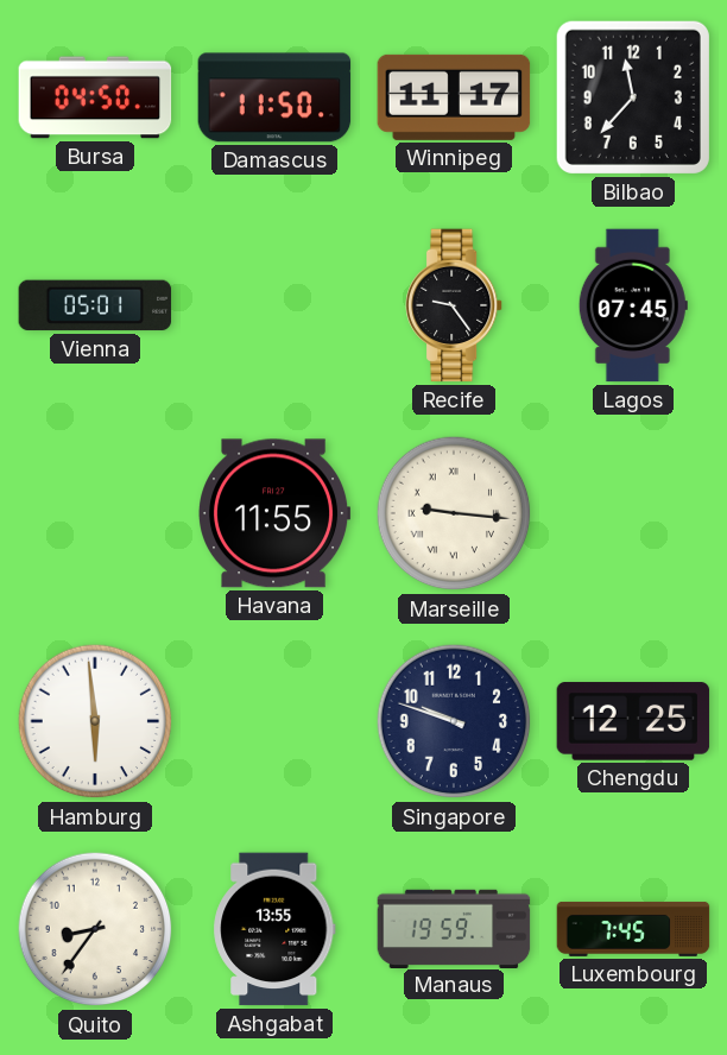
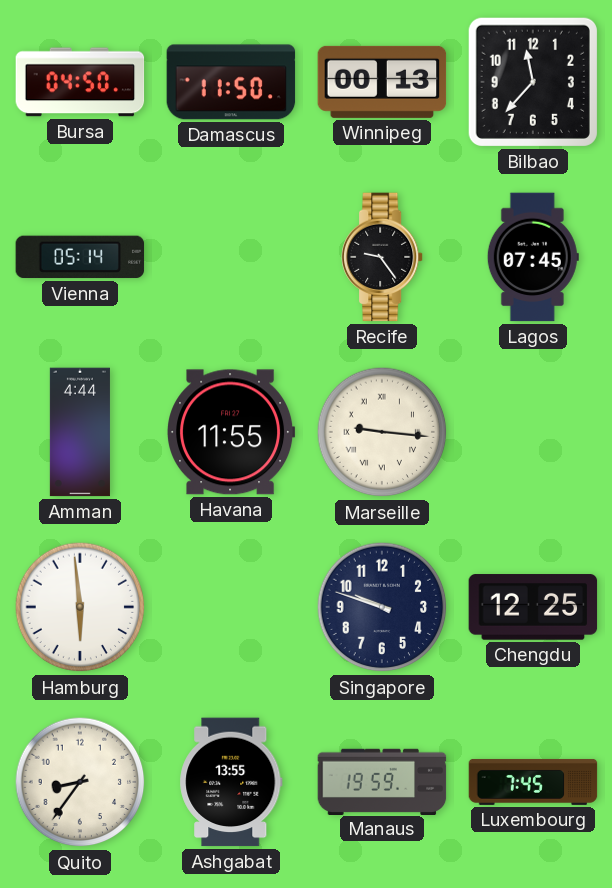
Winnipeg: 11:17 -> 00:13
Vienna: 05:01 -> 05:14
Amman: none -> 4:44
